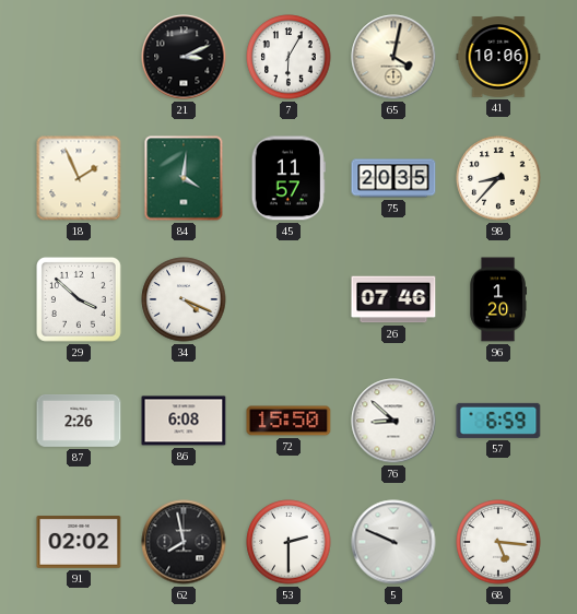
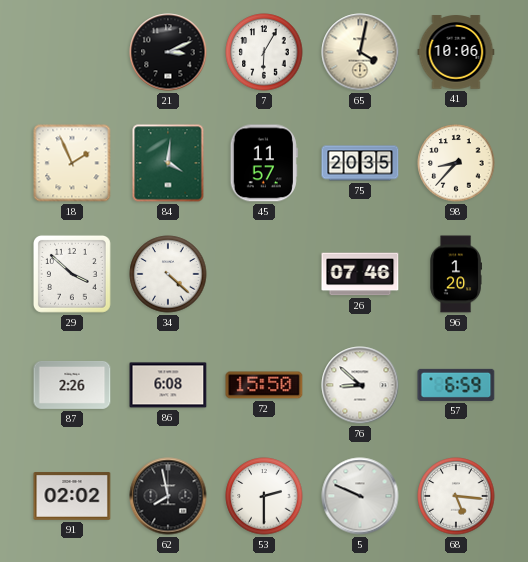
34: 4:19 -> 4:22
